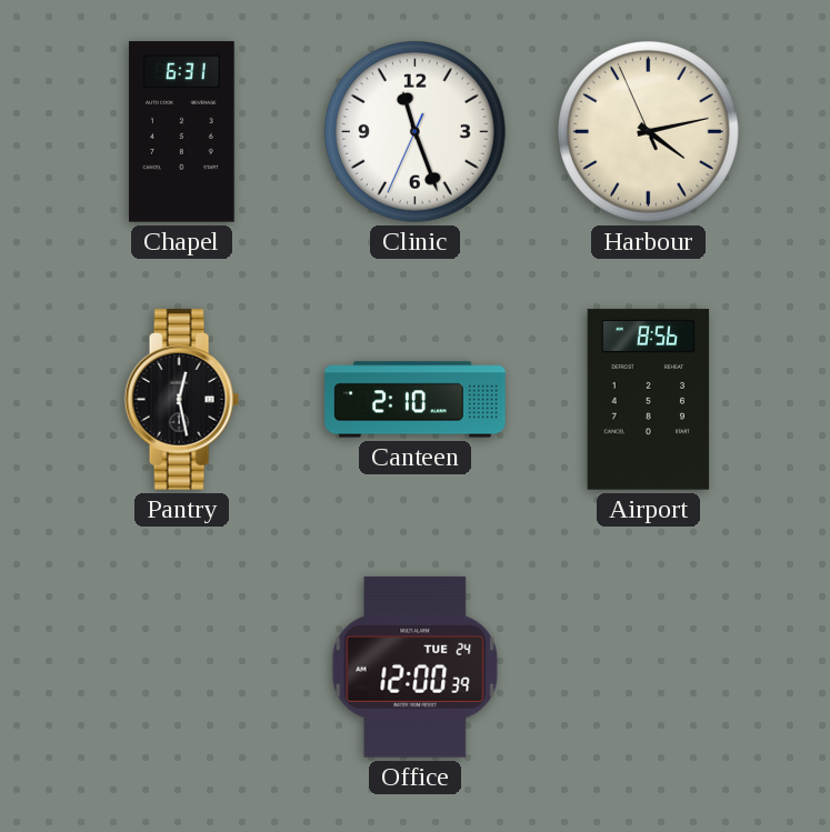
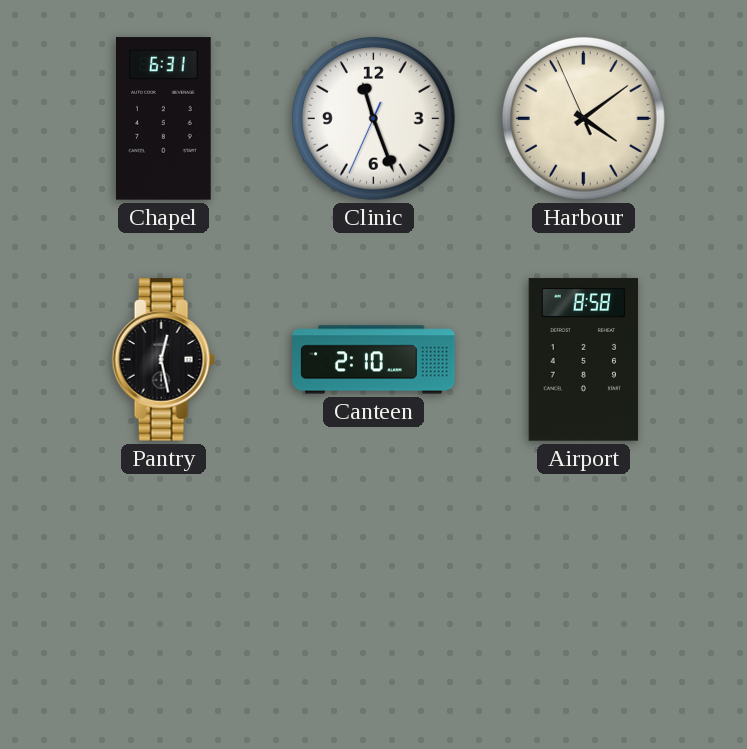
Harbour: 4:12 -> 4:08
Airport: 8:56 -> 8:58
Office: 12:00 -> none
